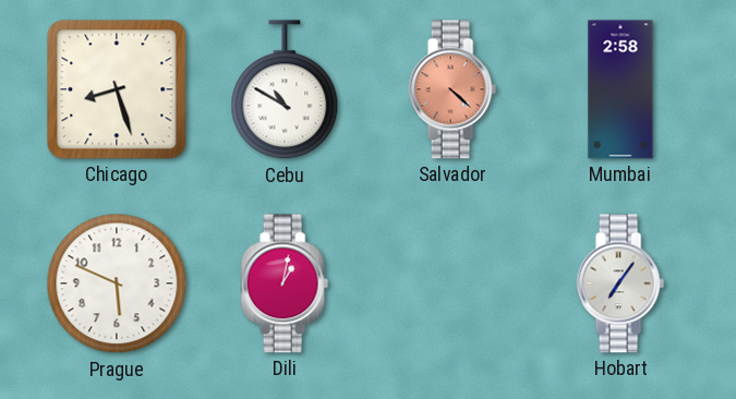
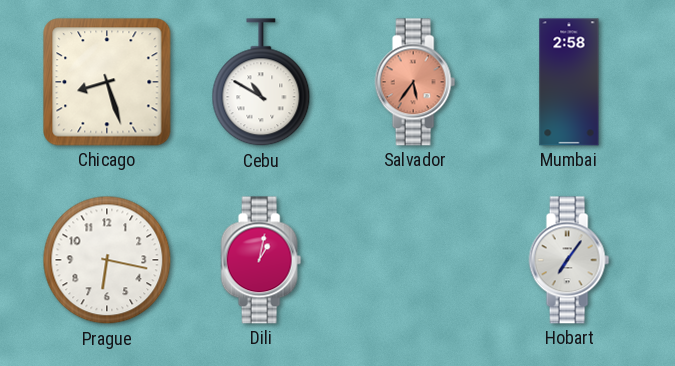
Salvador: 4:22 -> 5:36
Prague: 5:49 -> 6:17
